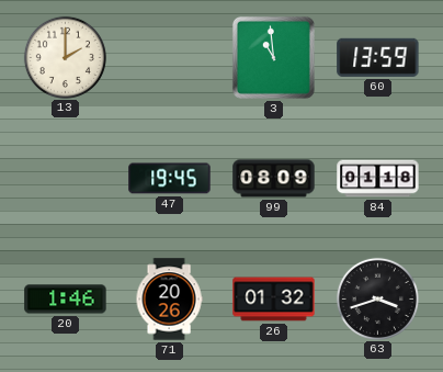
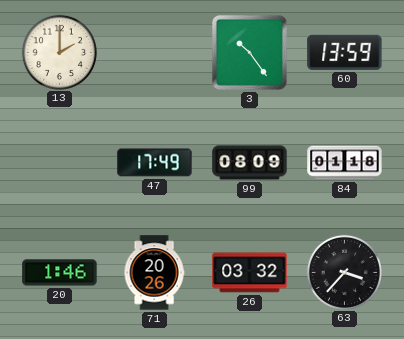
3: 10:59 -> 10:24
47: 19:45 -> 17:49
26: 01:32 -> 03:32
63: 3:42 -> 3:37
